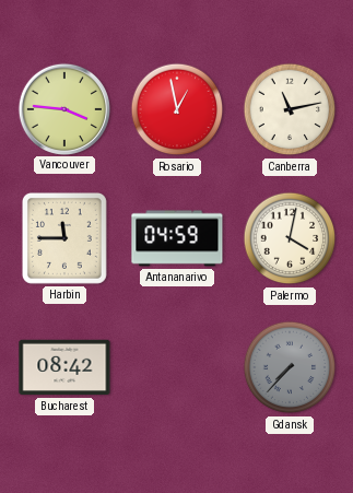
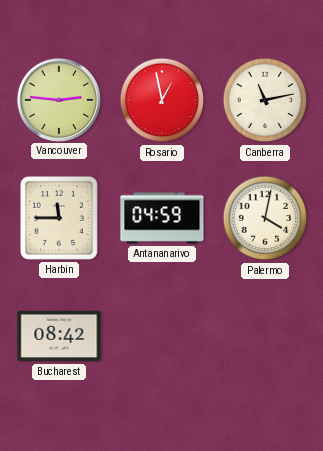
Vancouver: 3:46 -> 2:46
Gdansk: 7:37 -> none
